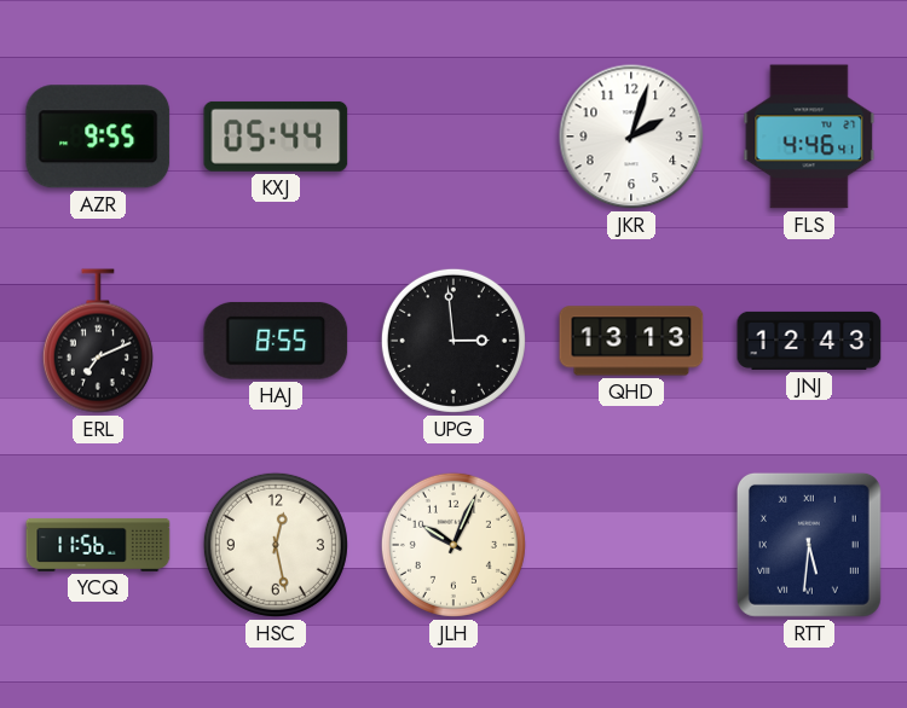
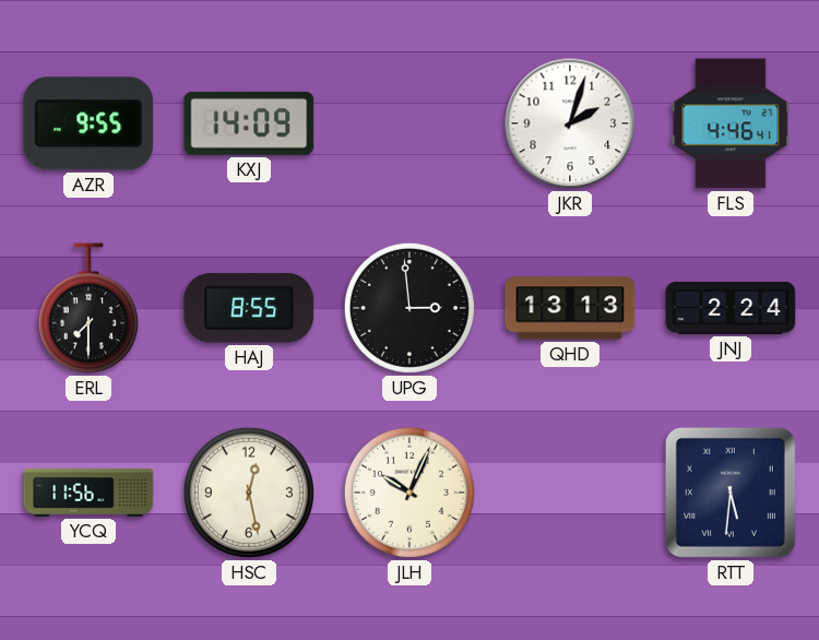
KXJ: 05:44 -> 14:09
ERL: 7:11 -> 7:30
JNJ: 12:43 -> 2:24
